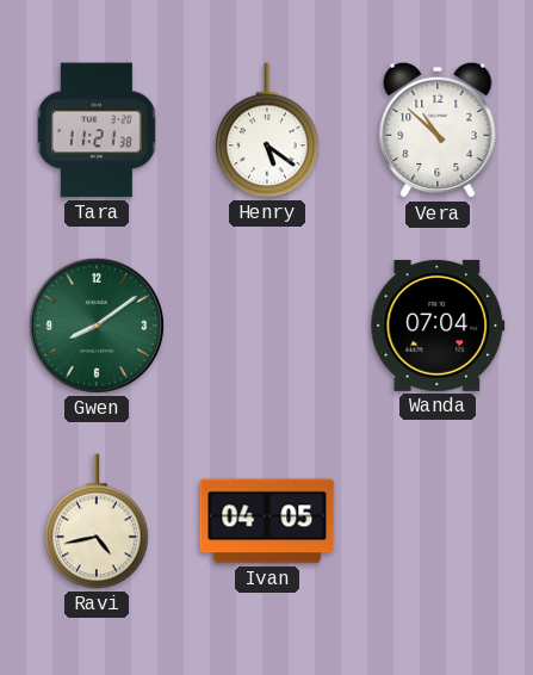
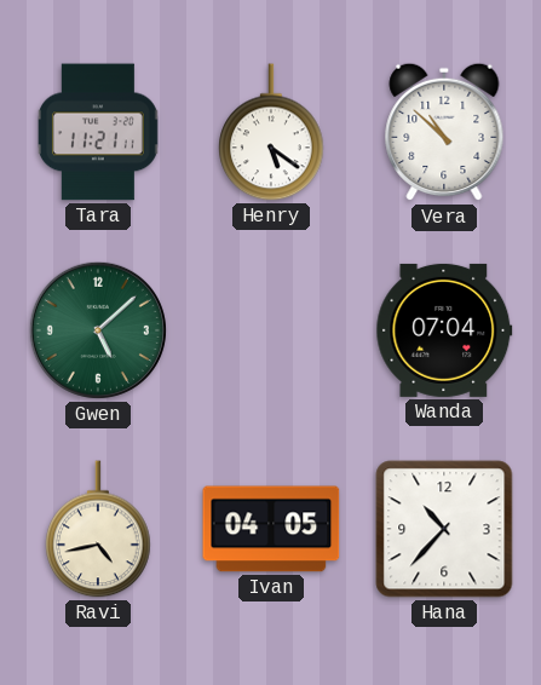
Tara: 11:21:38 -> 11:21:11
Gwen: 8:09 -> 5:08
Hana: none -> 10:37
